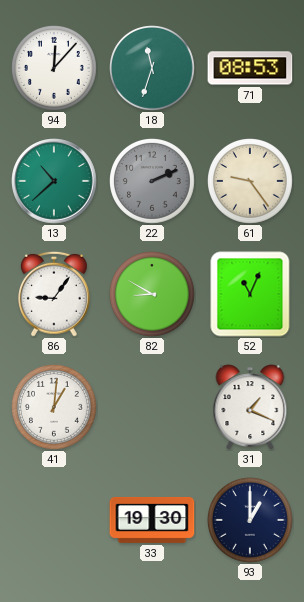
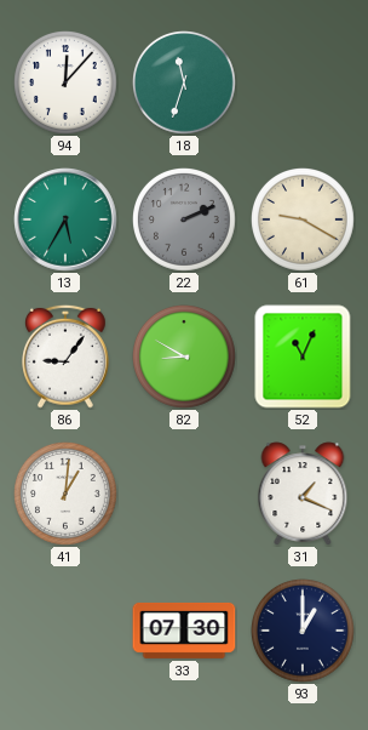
71: 08:53 -> none
13: 10:38 -> 5:35
61: 9:24 -> 9:20
33: 19:30 -> 07:30
